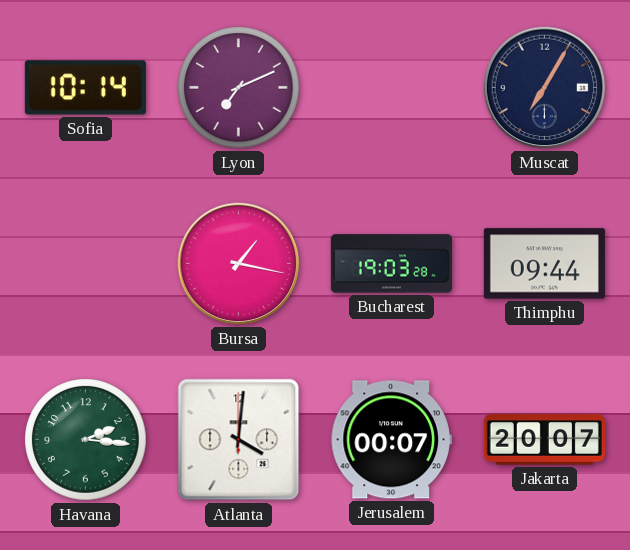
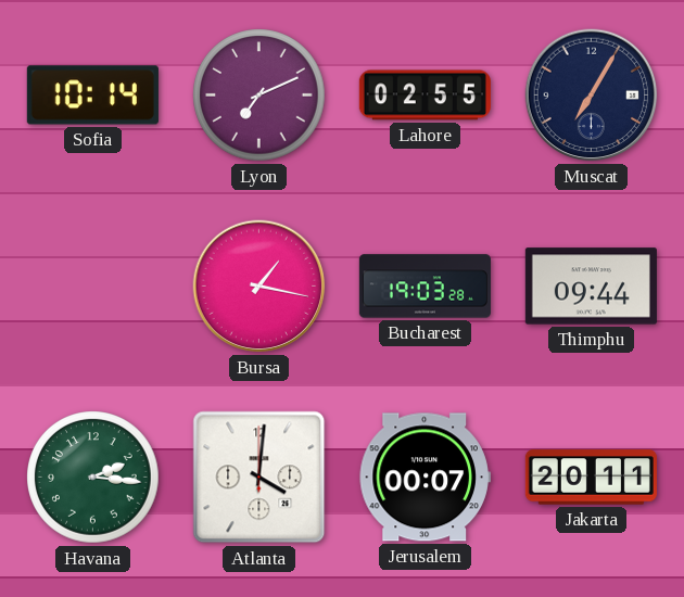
Lahore: none -> 02:55
Jakarta: 20:07 -> 20:11
